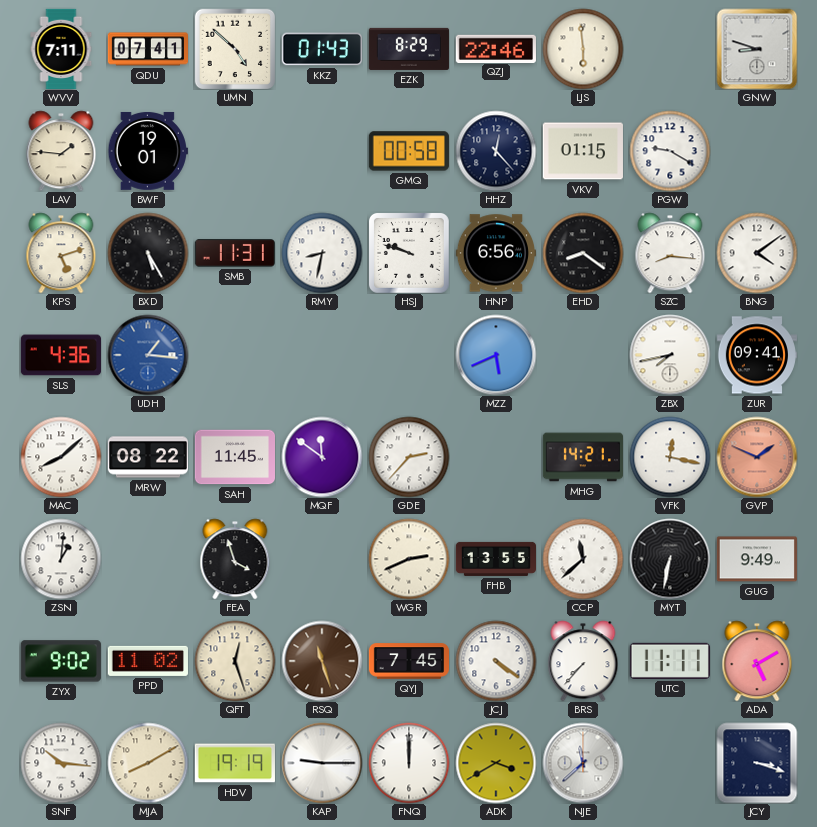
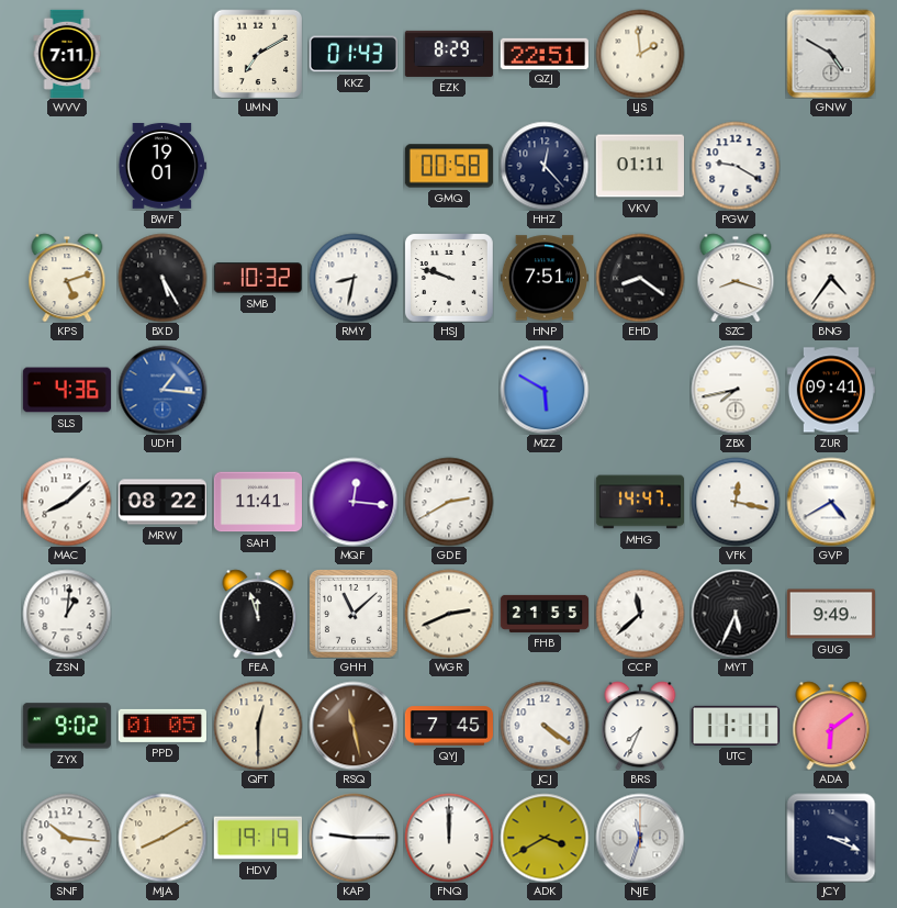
QDU: 07:41 -> none
UMN: 4:52 -> 7:10
QZJ: 22:46 -> 22:51
LJS: 5:59 -> 1:59
GNW: 8:48 -> 4:50
LAV: 1:46 -> none
VKV: 01:15 -> 01:11
SMB: 11:31 -> 10:32
HNP: 6:56 -> 7:51
SZC: 8:16 -> 8:18
BNG: 4:09 -> 4:36
MZZ: 5:41 -> 5:50
SAH: 11:45 -> 11:41
MQF: 11:51 -> 12:16
GDE: 2:37 -> 2:40
MHG: 14:21 -> 14:47
GVP: 1:49 -> 4:40
GVP dial: salmon -> white
FEA: 3:57 -> 11:57
GHH: none -> 11:08
FHB: 13:55 -> 21:55
MYT: 6:32 -> 5:34
PPD: 11:02 -> 01:05
QFT: 12:27 -> 12:30
RSQ: 11:27 -> 11:28
BRS: 7:37 -> 7:34
ADA: 5:10 -> 6:09
NJE: 11:38 -> 11:33
JCY: 3:18 -> 3:19
